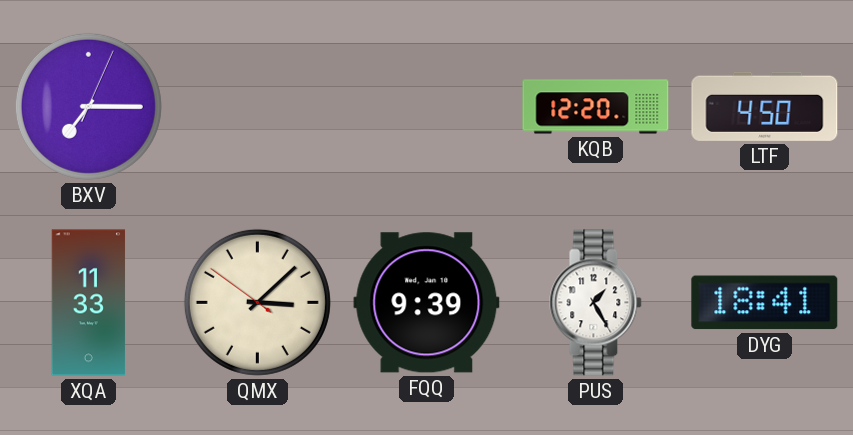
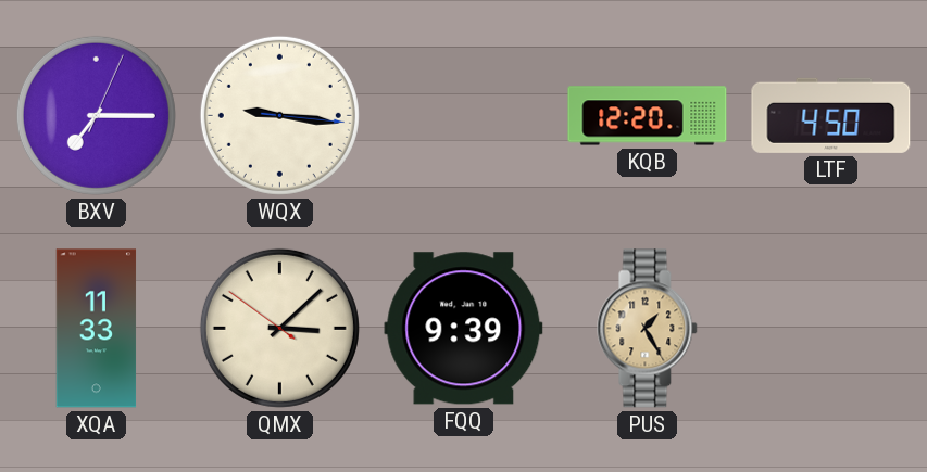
WQX: none -> 9:16
PUS dial: white -> champagne
DYG: 18:41 -> none
